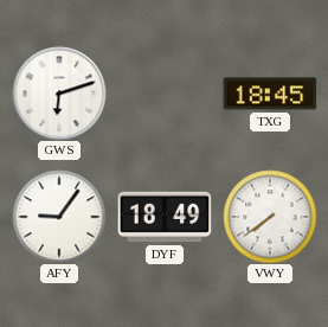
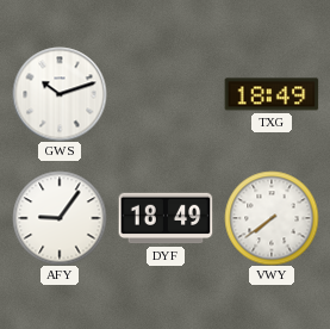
GWS: 6:12 -> 10:12
TXG: 18:45 -> 18:49
